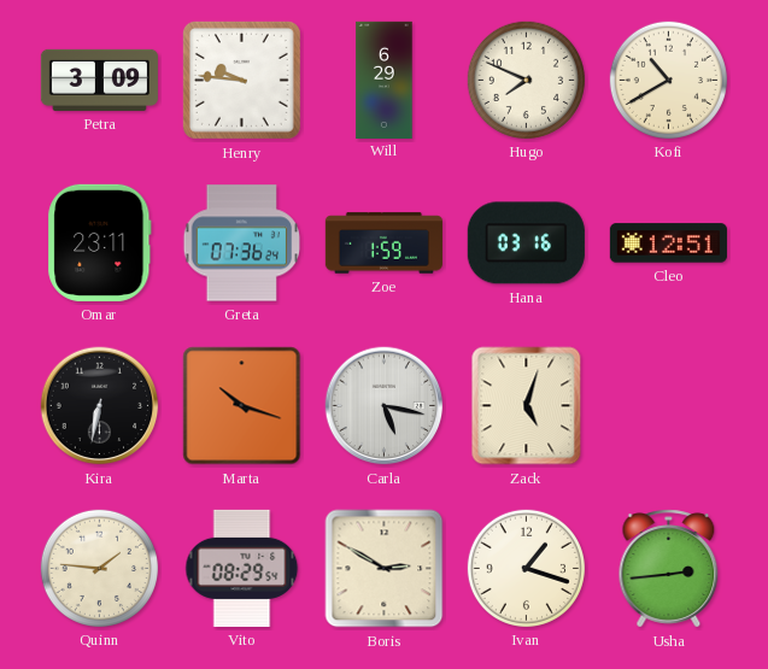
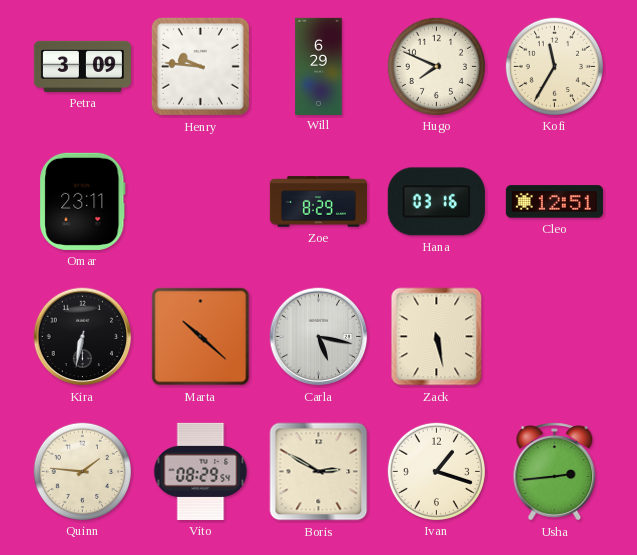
Kofi: 10:40 -> 11:35
Greta: 07:36 -> none
Zoe: 1:59 -> 8:29
Marta: 10:18 -> 10:22
Zack: 5:03 -> 5:28
